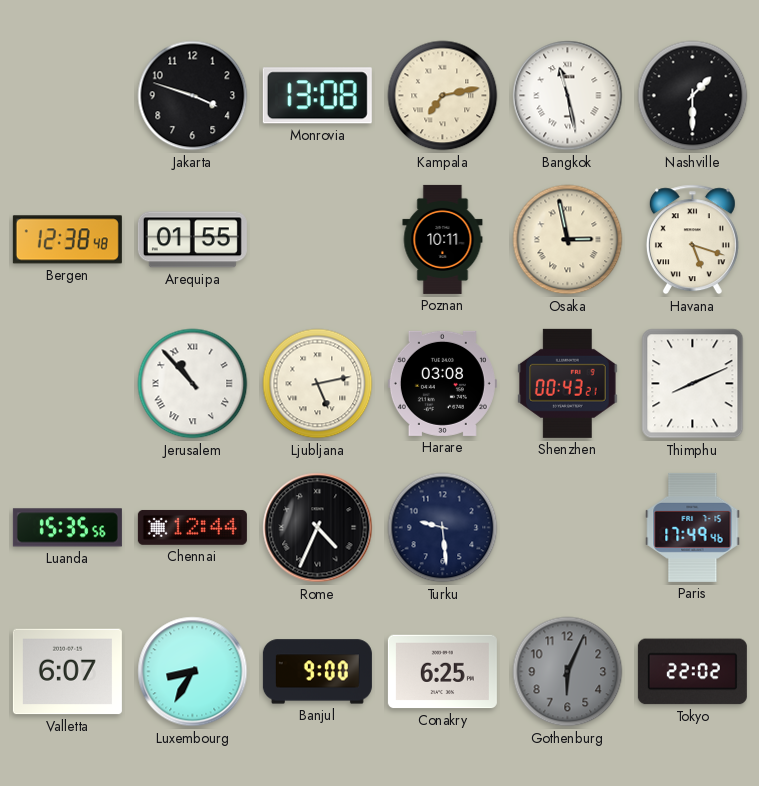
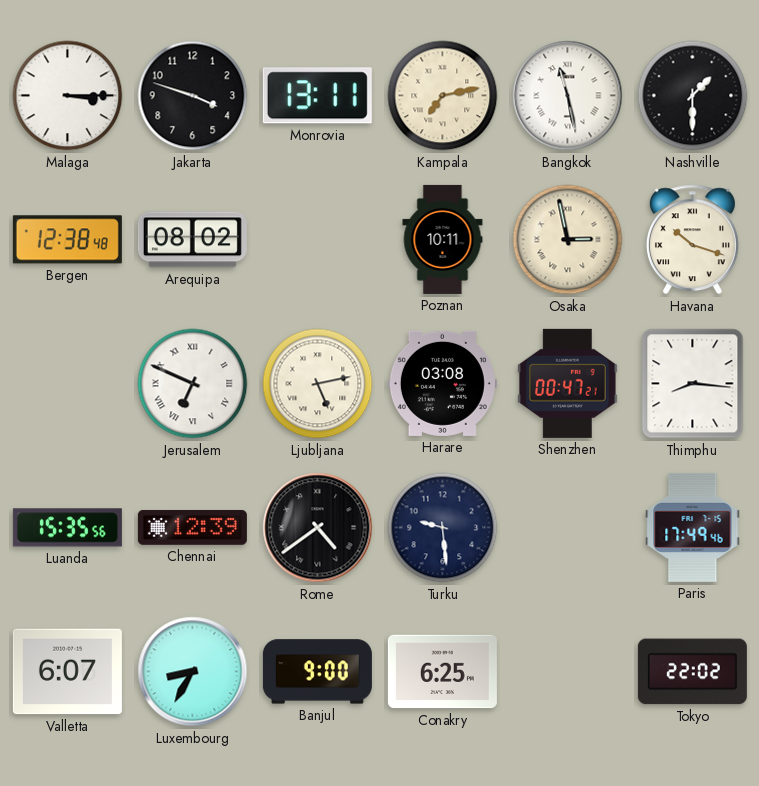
Malaga: none -> 3:15
Monrovia: 13:08 -> 13:11
Arequipa: 01:55 -> 08:02
Havana: 5:18 -> 10:18
Jerusalem: 10:53 -> 6:49
Shenzhen: 00:43 -> 00:47
Thimphu: 8:11 -> 8:16
Chennai: 12:44 -> 12:39
Rome: 4:34 -> 4:39
Gothenburg: 6:04 -> none
